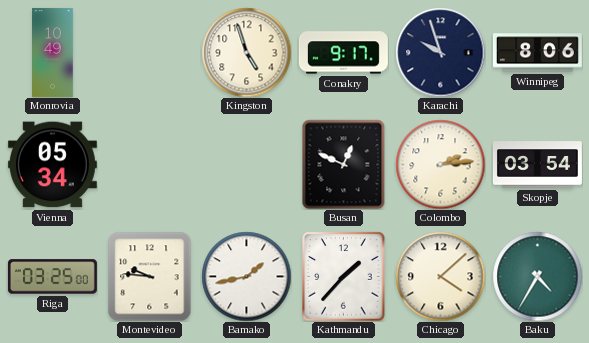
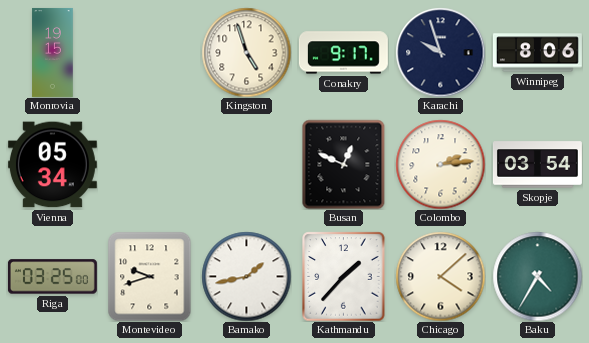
Monrovia: 10:49 -> 19:15
Montevideo: 9:46 -> 9:42
